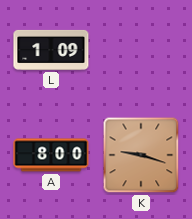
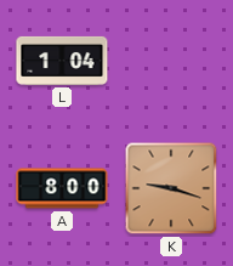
L: 1:09 -> 1:04
